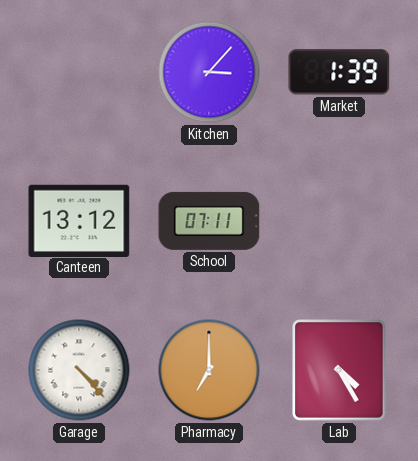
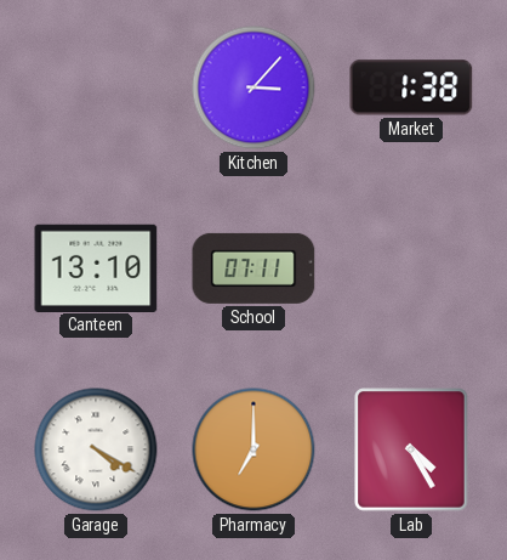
Market: 1:39 -> 1:38
Canteen: 13:12 -> 13:10
Garage: 4:23 -> 4:20
